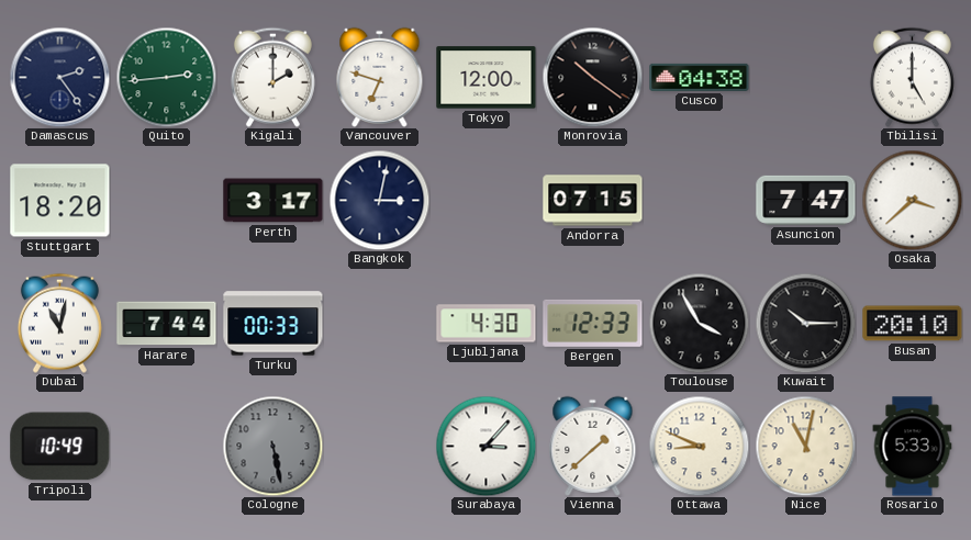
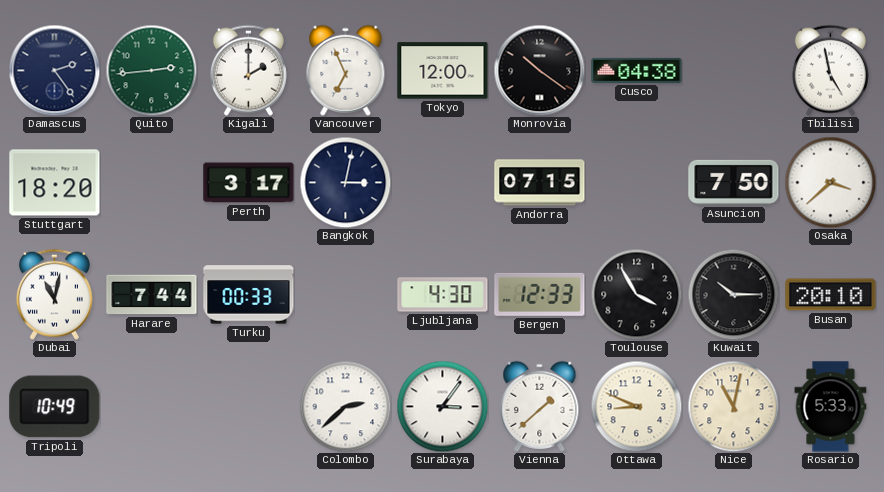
Vancouver: 6:48 -> 6:56
Tbilisi: 5:00 -> 4:58
Asuncion: 7:47 -> 7:50
Cologne: 5:28 -> none
Colombo: none -> 2:38
Surabaya: 3:07 -> 3:06
